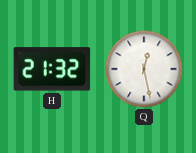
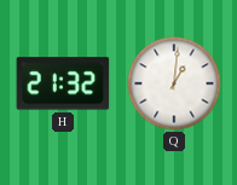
Q: 12:28 -> 1:01
